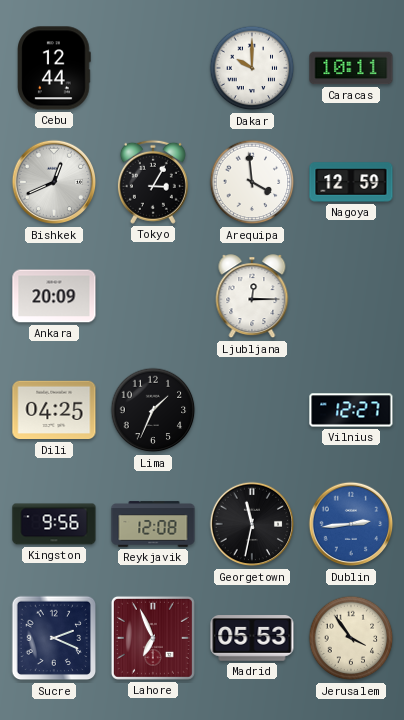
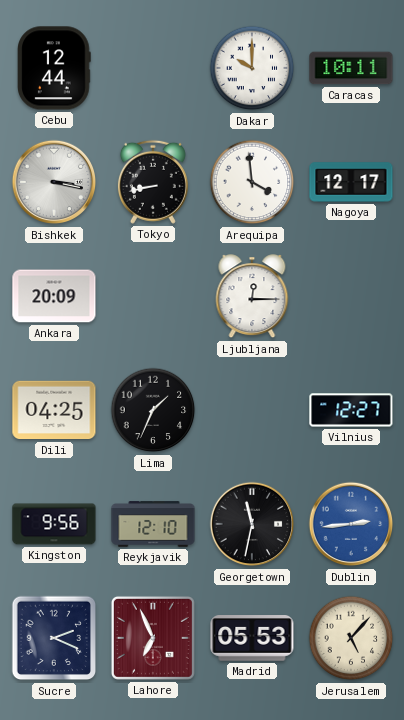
Bishkek: 12:41 -> 3:17
Tokyo: 3:05 -> 8:43
Nagoya: 12:59 -> 12:17
Reykjavik: 12:08 -> 12:10
Jerusalem: 3:54 -> 5:07
